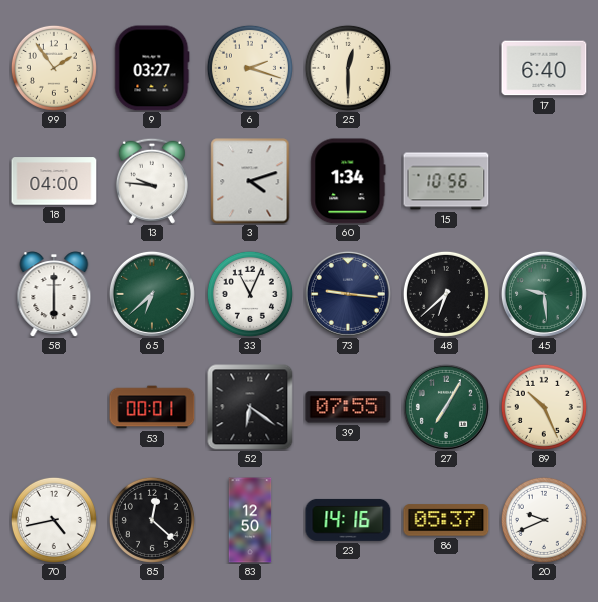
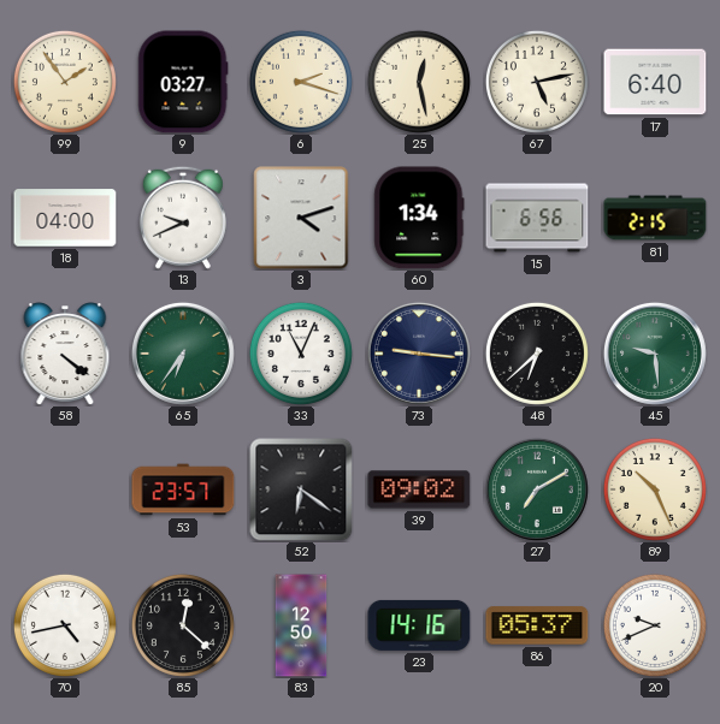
25: 12:30 -> 12:28
67: none -> 5:13
13: 9:46 -> 9:41
15: 10:56 -> 6:56
81: none -> 2:15
58: 6:00 -> 4:21
65: 6:38 -> 6:36
53: 00:01 -> 23:57
39: 07:55 -> 09:02
27: 7:05 -> 7:10
